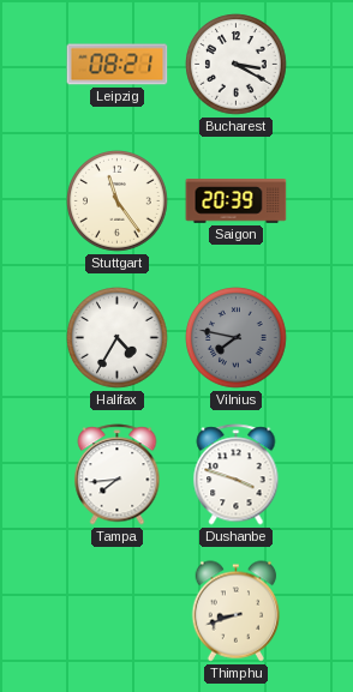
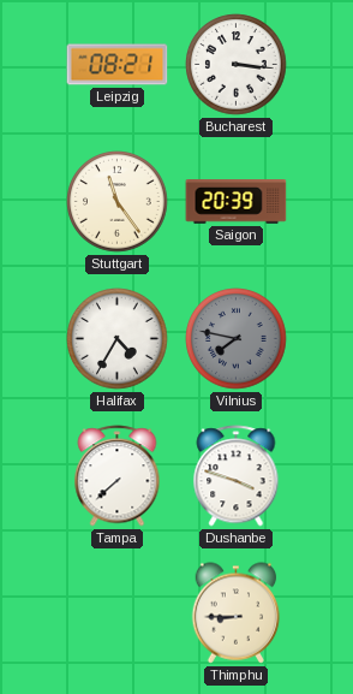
Bucharest: 3:20 -> 3:16
Tampa: 7:44 -> 7:38
Thimphu: 8:42 -> 8:45
